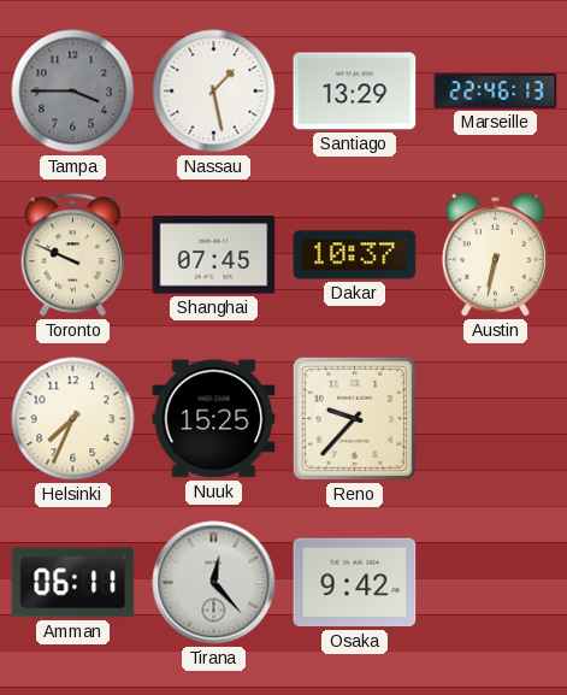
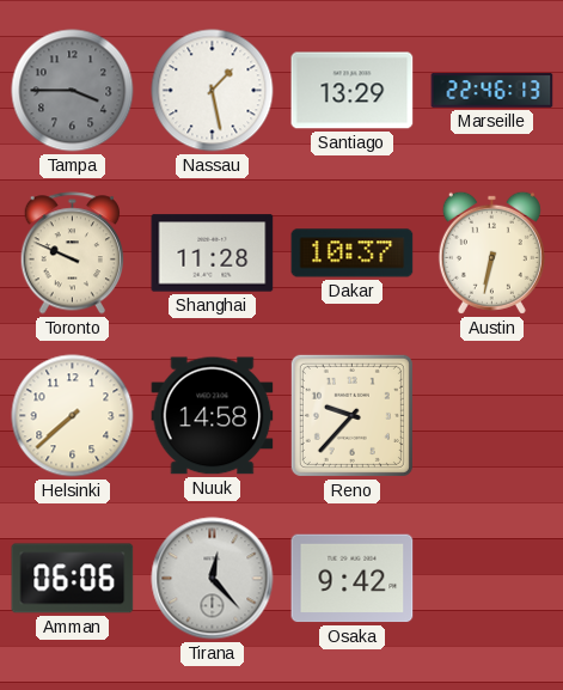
Shanghai: 07:45 -> 11:28
Helsinki: 7:34 -> 7:38
Nuuk: 15:25 -> 14:58
Amman: 06:11 -> 06:06
